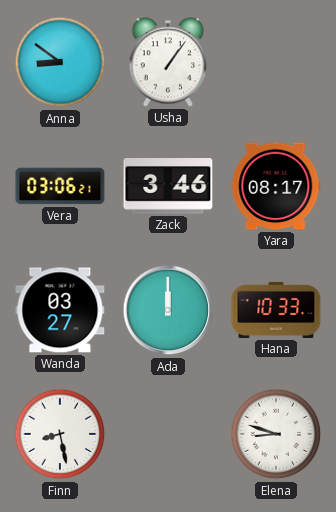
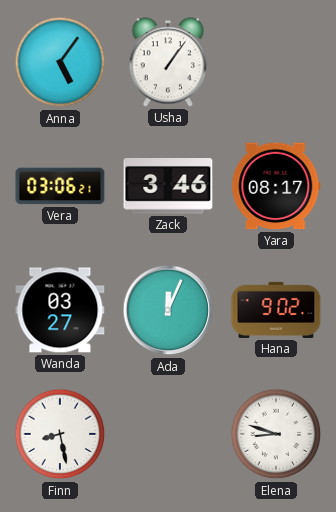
Anna: 8:51 -> 5:06
Ada: 12:00 -> 12:04
Hana: 10:33 -> 9:02
